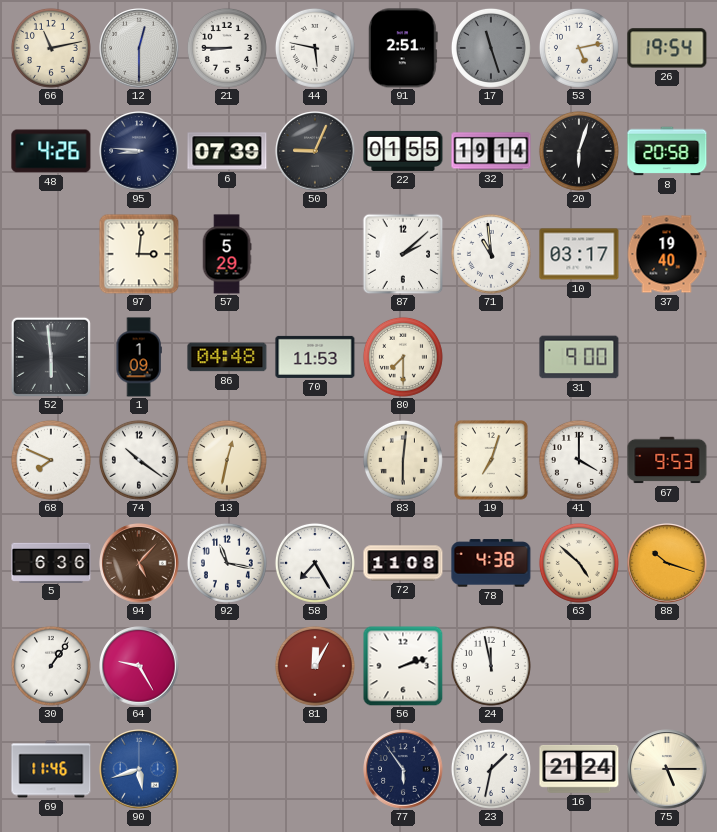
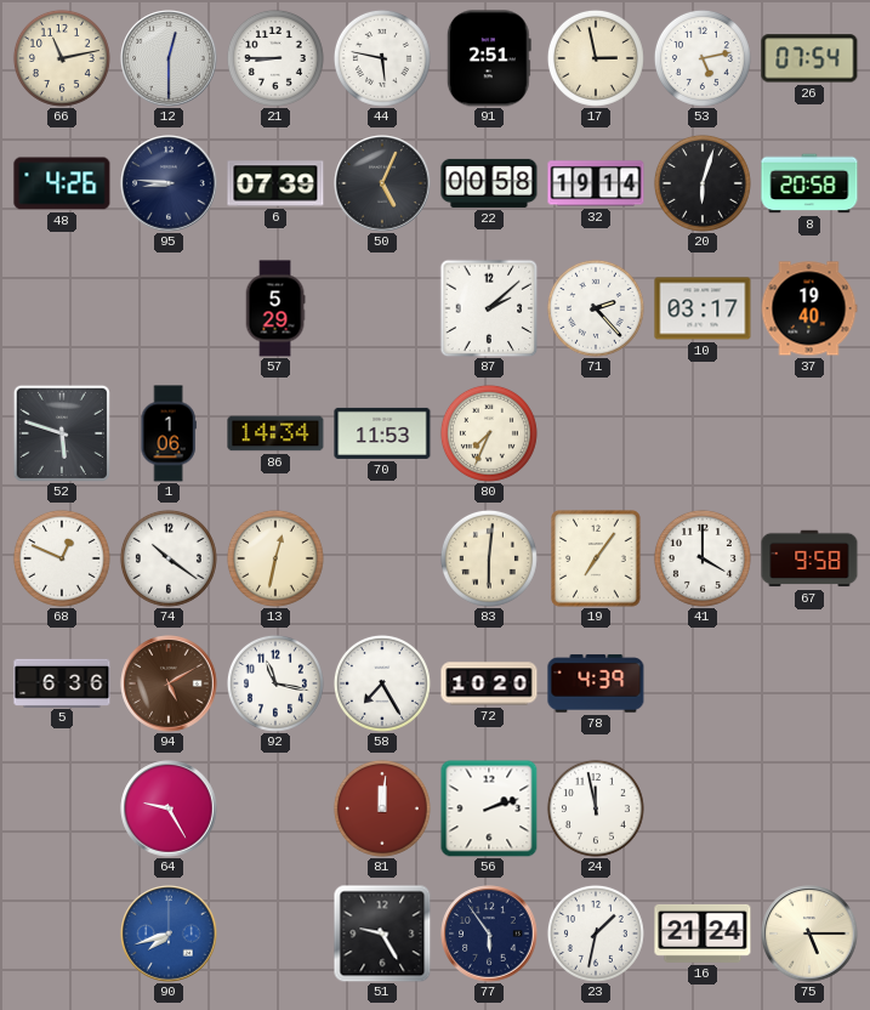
17: 11:27 -> 2:58
17 dial: grey -> cream
26: 19:54 -> 07:54
50: 9:04 -> 5:04
22: 01:55 -> 00:58
97: 3:01 -> none
71: 10:59 -> 2:23
52: 5:59 -> 5:48
1: 1:09 -> 1:06
86: 04:48 -> 14:34
80: 7:30 -> 7:34
31: 9:00 -> none
68: 7:49 -> 12:49
19: 7:03 -> 7:06
67: 9:53 -> 9:58
94: 5:07 -> 5:10
72: 11:08 -> 10:20
78: 4:38 -> 4:39
63: 4:52 -> none
88: 10:18 -> none
30: 1:06 -> none
81: 12:05 -> 12:01
69: 11:46 -> none
90: 5:42 -> 7:42
51: none -> 9:25
